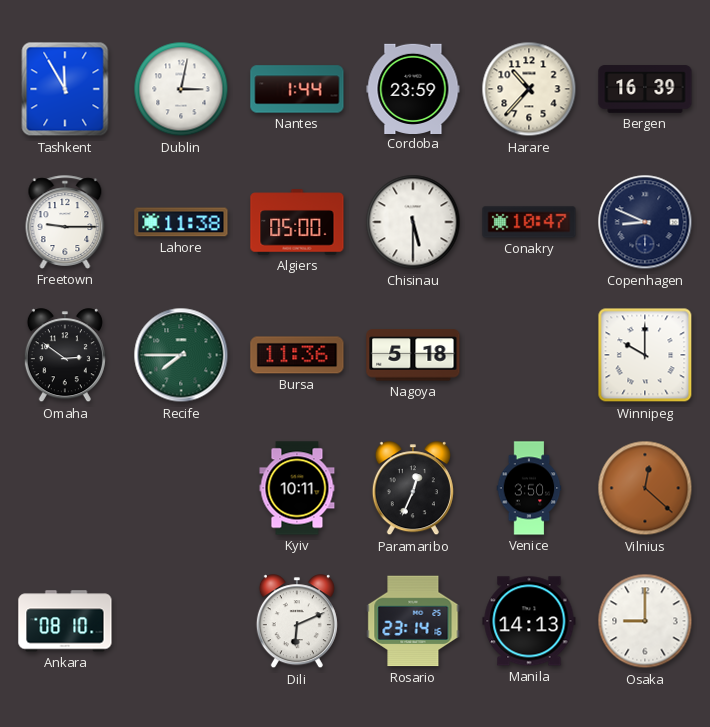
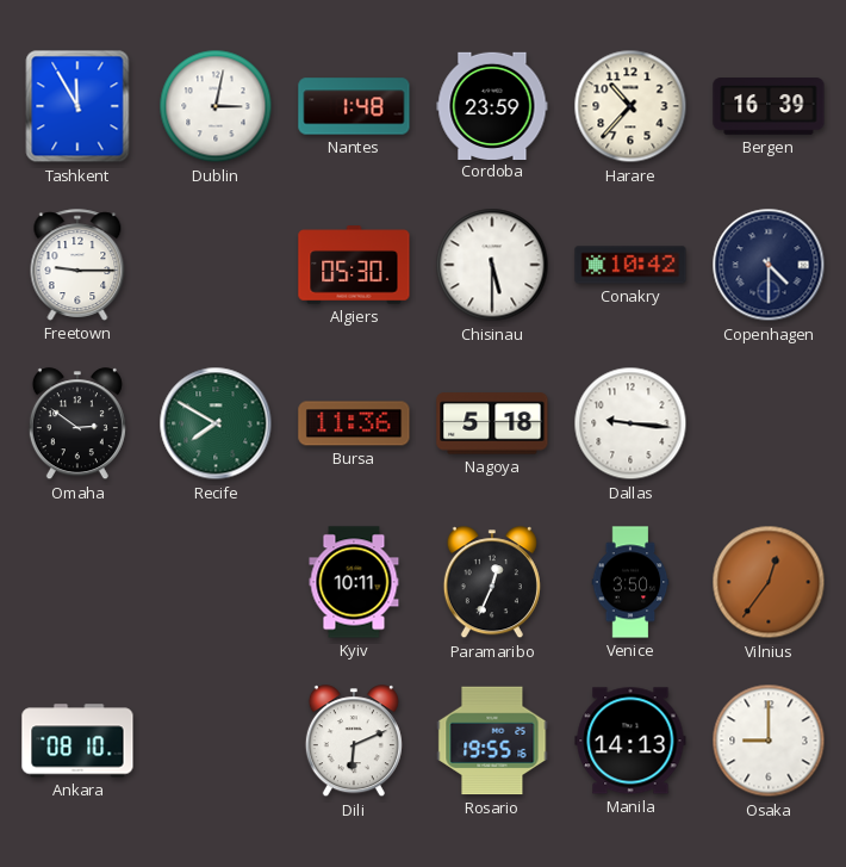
Nantes: 1:44 -> 1:48
Lahore: 11:38 -> none
Algiers: 05:00 -> 05:30
Conakry: 10:47 -> 10:42
Copenhagen: 8:49 -> 4:30
Recife: 7:45 -> 7:50
Dallas: none -> 9:16
Winnipeg: 10:00 -> none
Vilnius: 12:22 -> 12:36
Rosario: 23:14 -> 19:55
